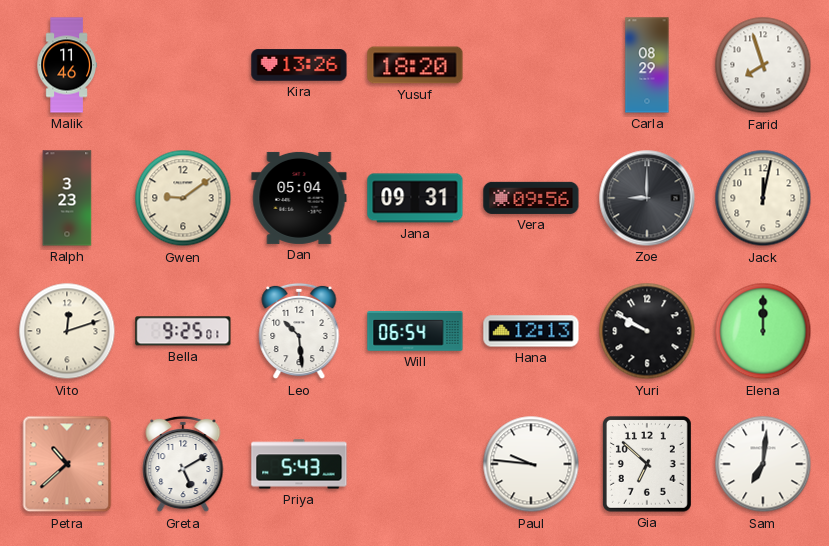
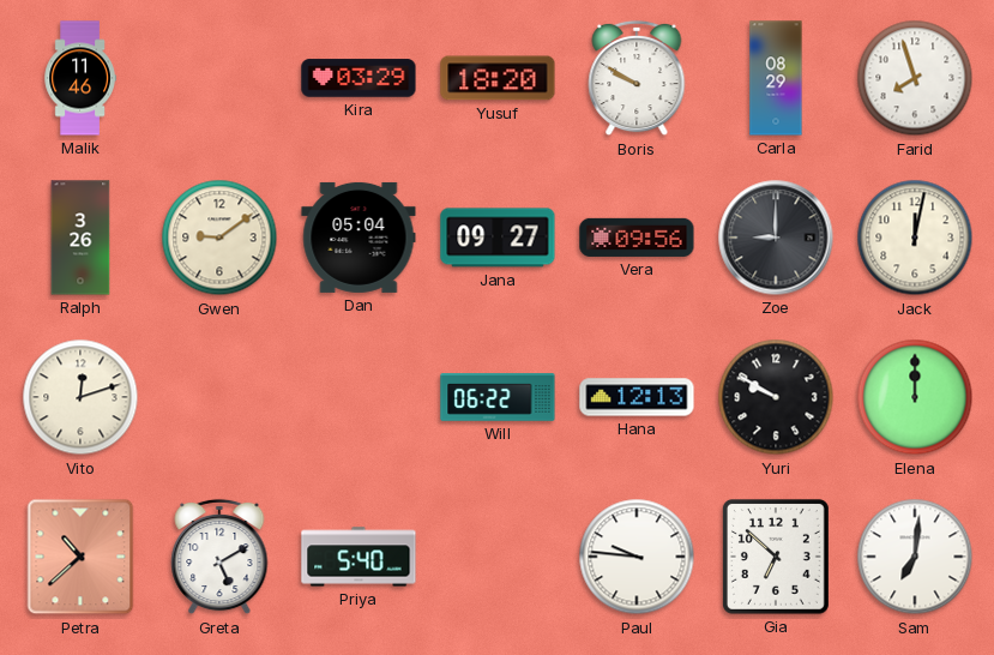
Kira: 13:26 -> 03:29
Boris: none -> 9:50
Ralph: 3:23 -> 3:26
Jana: 09:31 -> 09:27
Bella: 9:25 -> none
Leo: 10:29 -> none
Will: 06:54 -> 06:22
Priya: 5:43 -> 5:40
